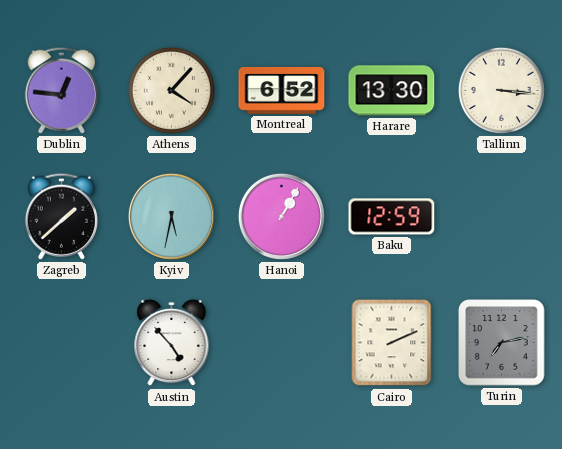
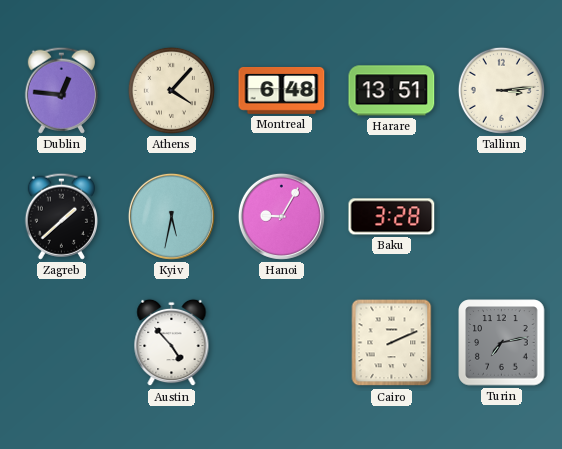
Montreal: 6:52 -> 6:48
Harare: 13:30 -> 13:51
Tallinn: 3:16 -> 3:14
Hanoi: 1:05 -> 9:05
Baku: 12:59 -> 3:28
